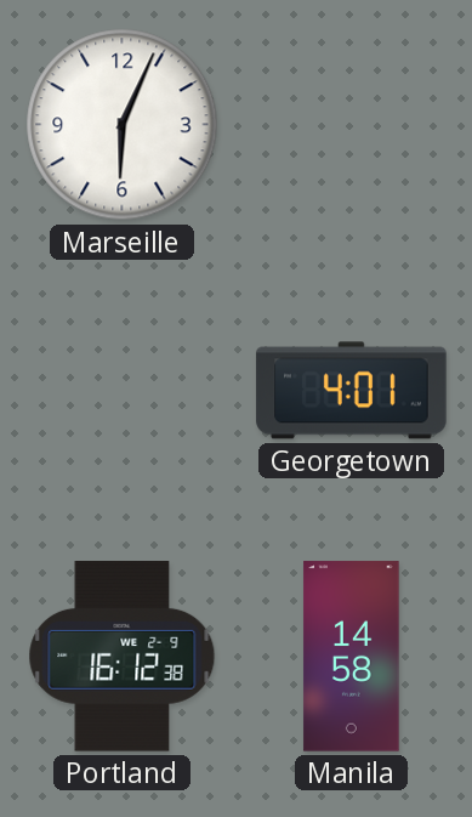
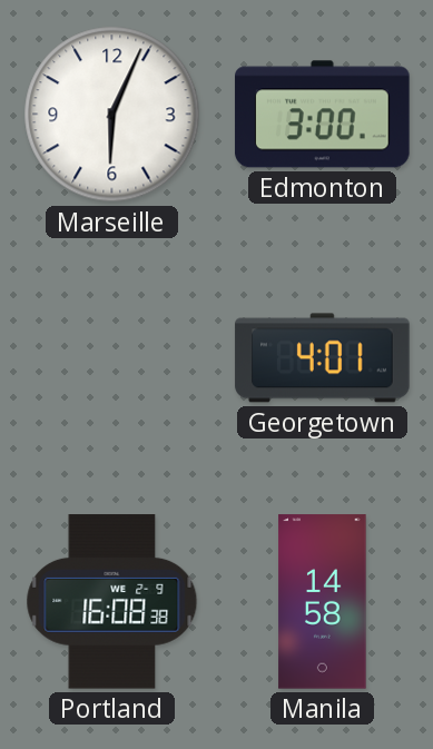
Edmonton: none -> 3:00
Portland: 16:12 -> 16:08
